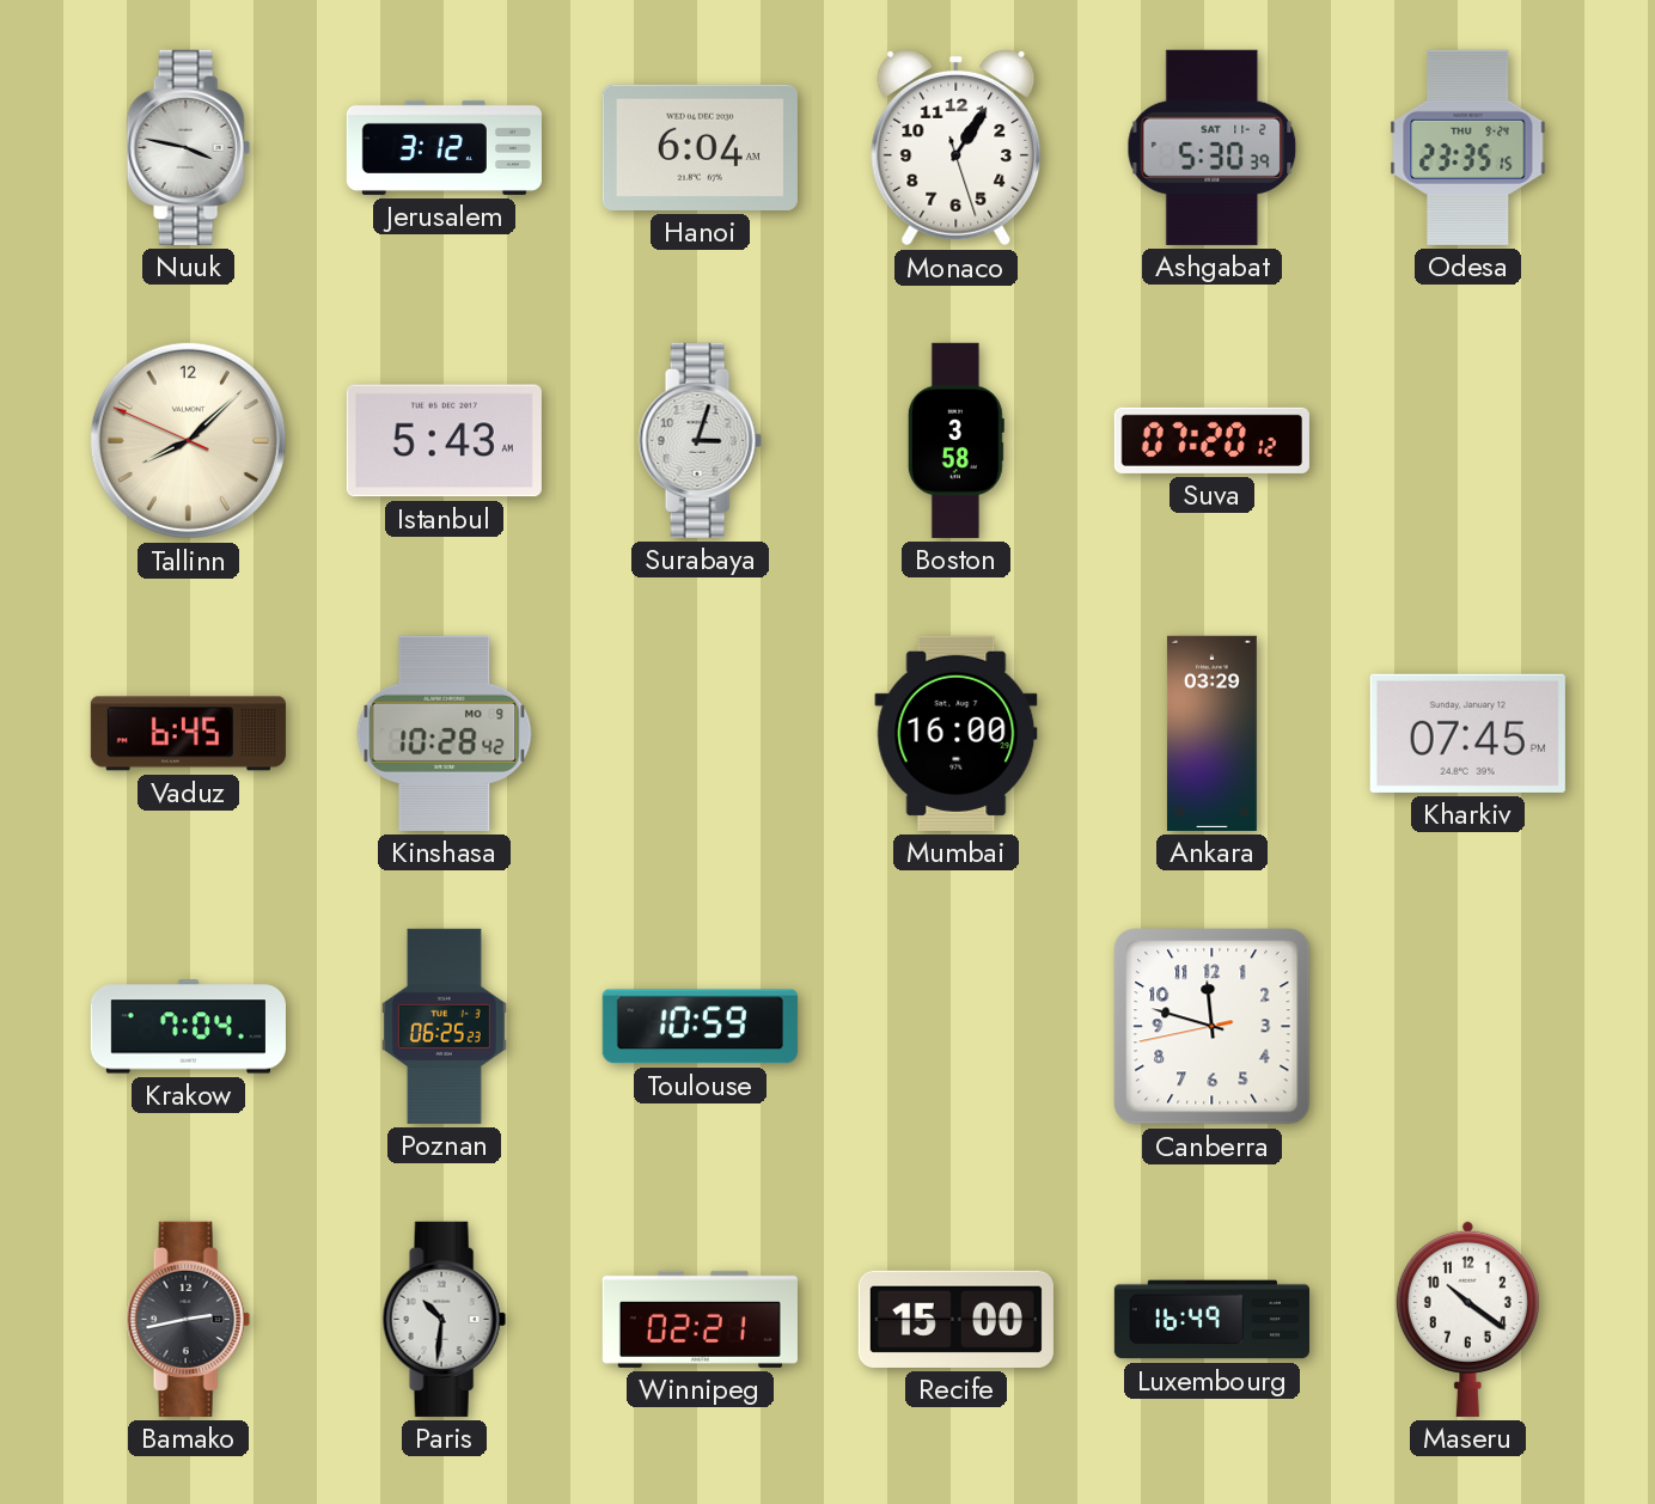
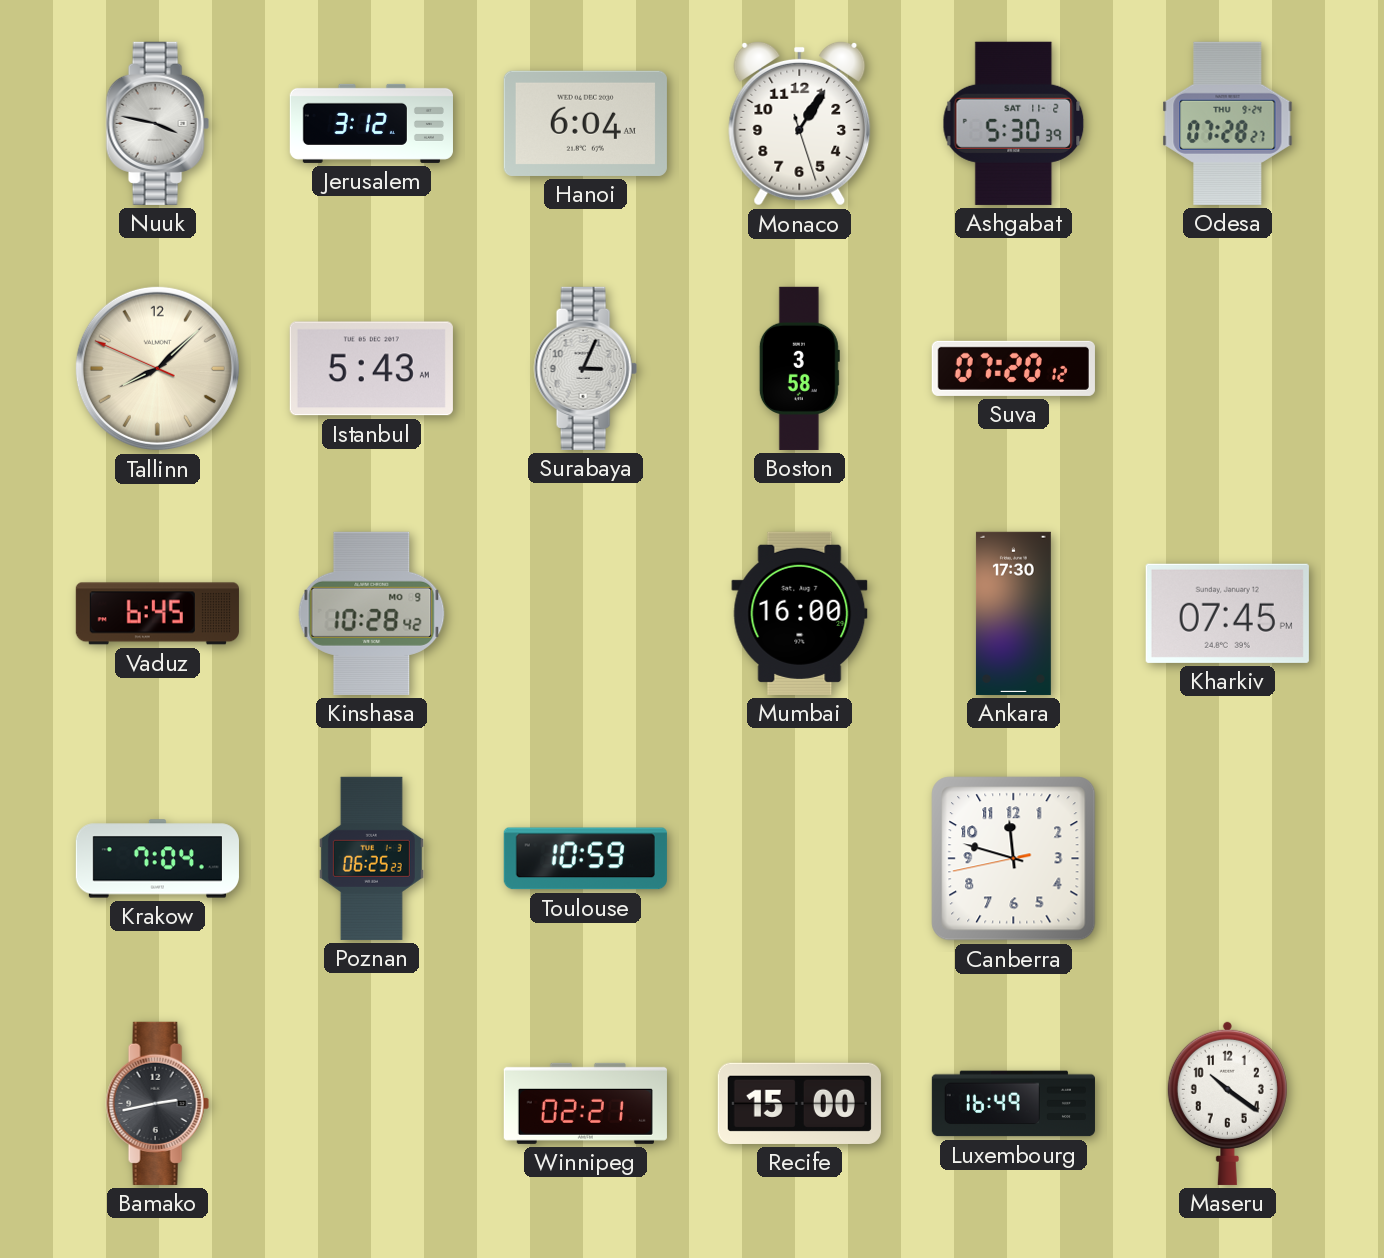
Odesa: 23:35 -> 07:28
Surabaya: 3:03 -> 3:04
Ankara: 03:29 -> 17:30
Paris: 10:31 -> none
